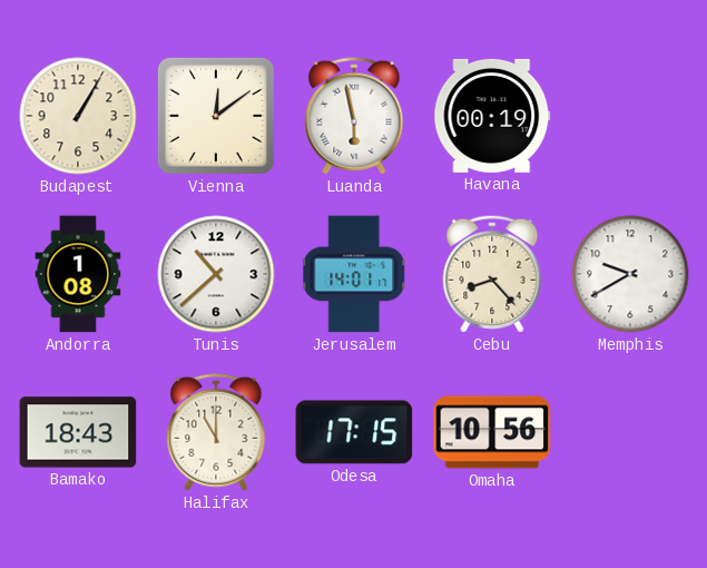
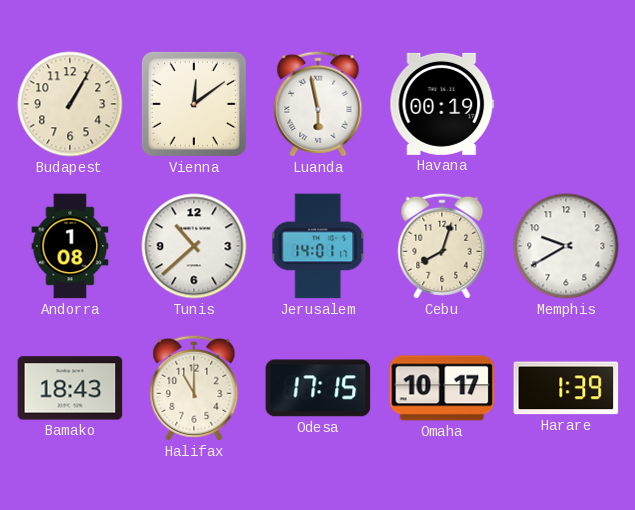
Cebu: 8:23 -> 8:03
Omaha: 10:56 -> 10:17
Harare: none -> 1:39
